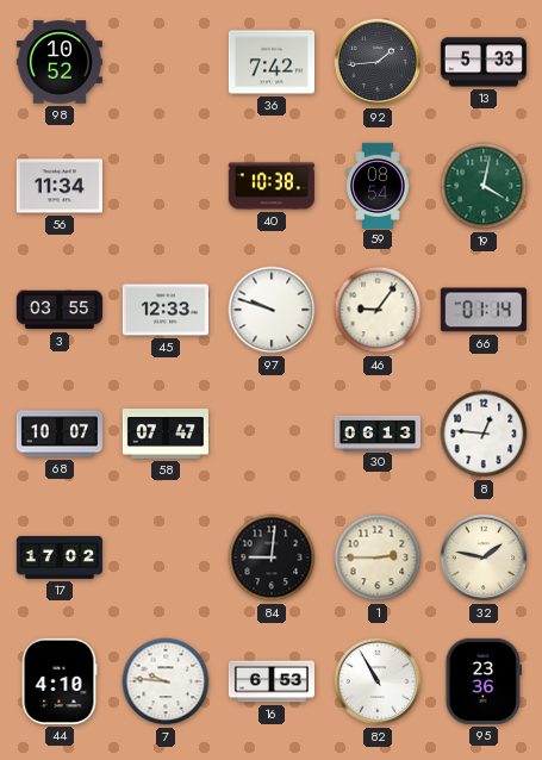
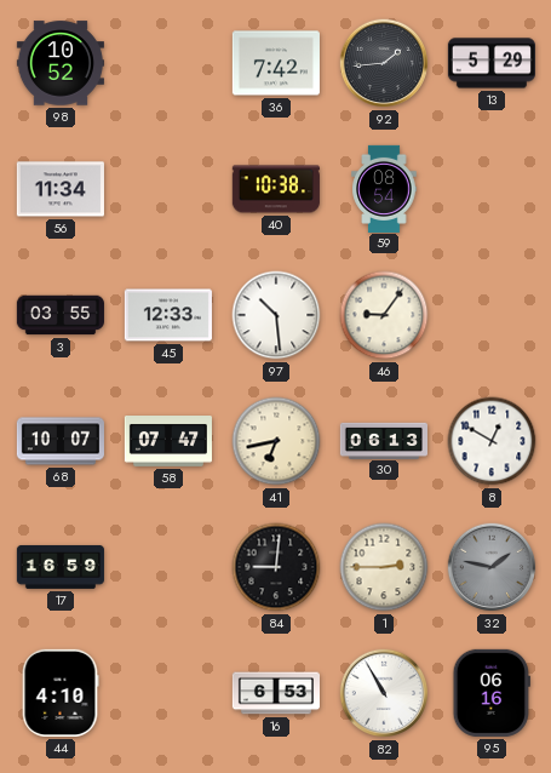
13: 5:33 -> 5:29
19: 4:02 -> none
97: 9:48 -> 10:29
66: 01:14 -> none
41: none -> 6:43
8: 12:46 -> 12:50
17: 17:02 -> 16:59
32 dial: cream -> grey
7: 9:46 -> none
95: 23:36 -> 06:16
